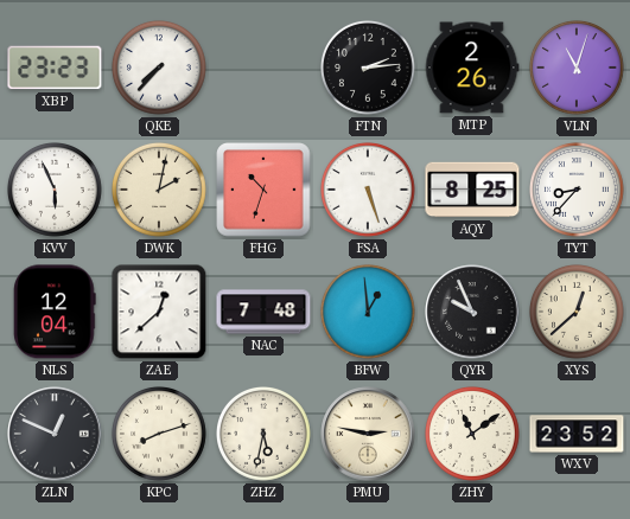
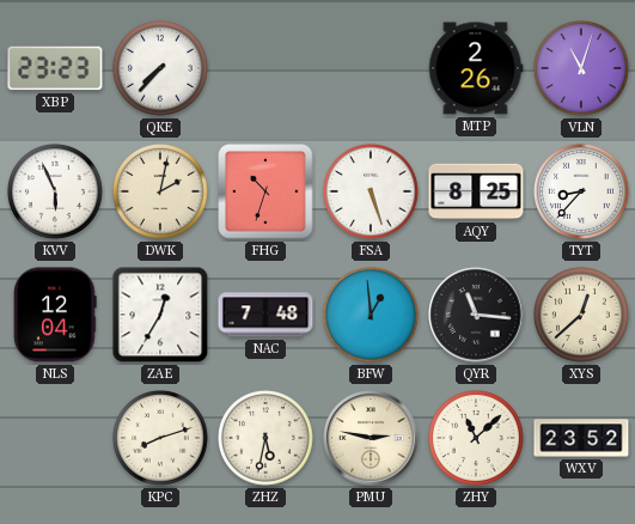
FTN: 2:14 -> none
ZAE: 12:38 -> 12:35
QYR: 9:56 -> 11:16
ZLN: 12:49 -> none
ZHY: 11:09 -> 11:08
